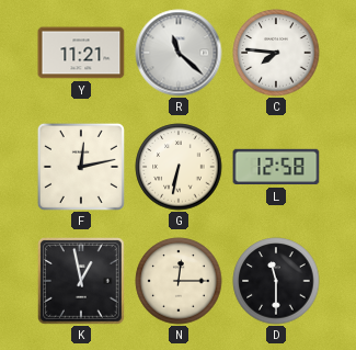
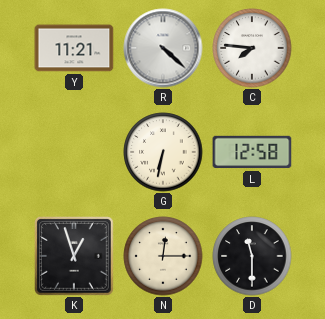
R: 11:22 -> 4:22
F: 12:13 -> none
K: 12:58 -> 12:57
